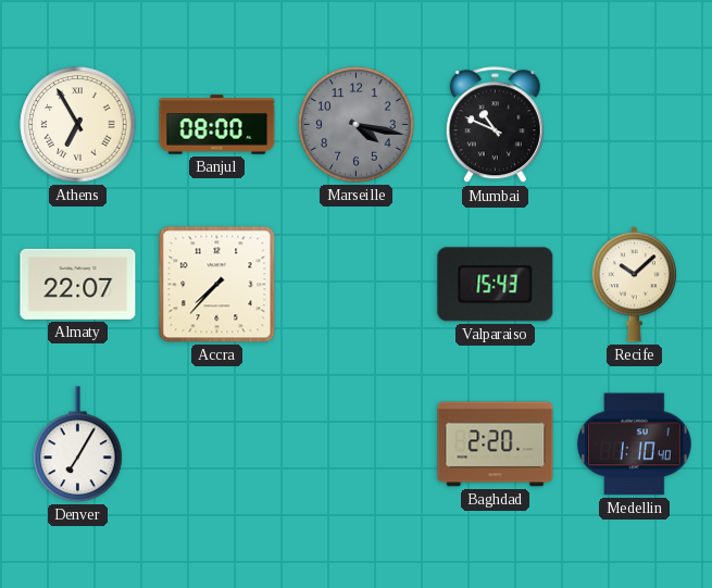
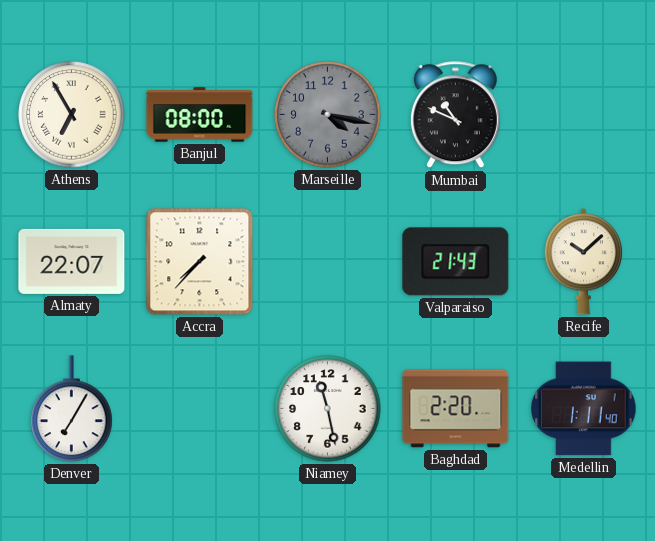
Valparaiso: 15:43 -> 21:43
Niamey: none -> 11:28
Medellin: 1:10 -> 1:11
